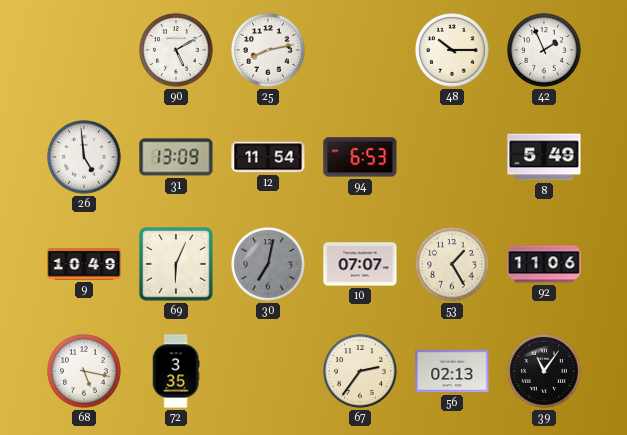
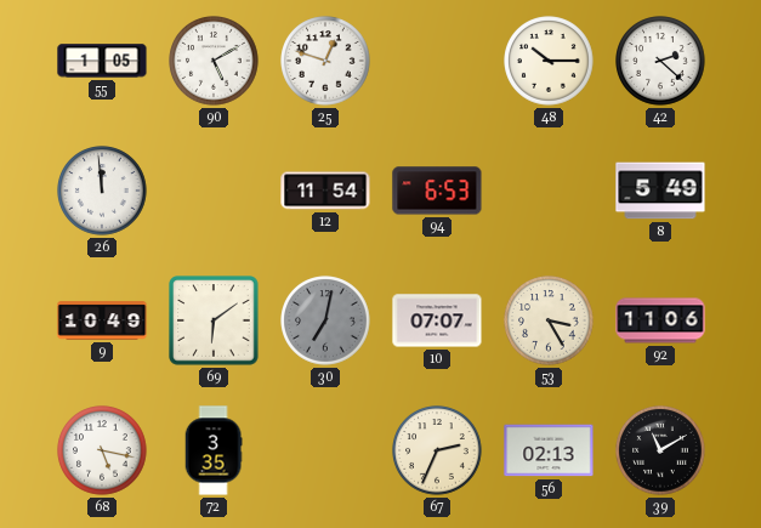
55: none -> 1:05
25: 8:13 -> 12:48
42: 1:56 -> 2:22
26: 4:59 -> 11:59
31: 13:09 -> none
69: 6:04 -> 6:09
53: 1:25 -> 3:25
67: 2:36 -> 2:34
39: 11:06 -> 11:10
